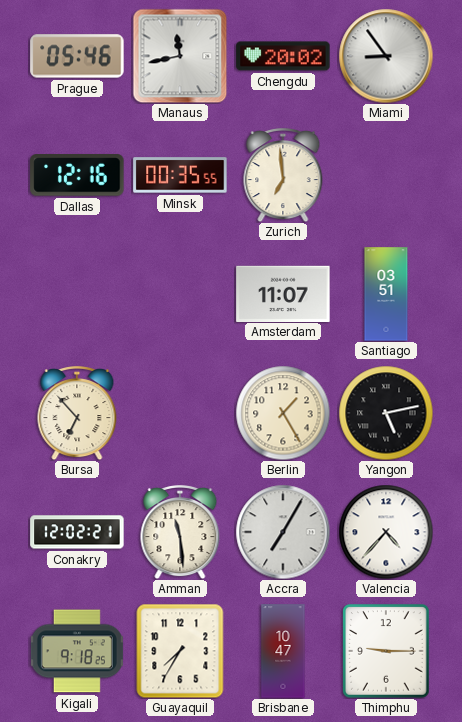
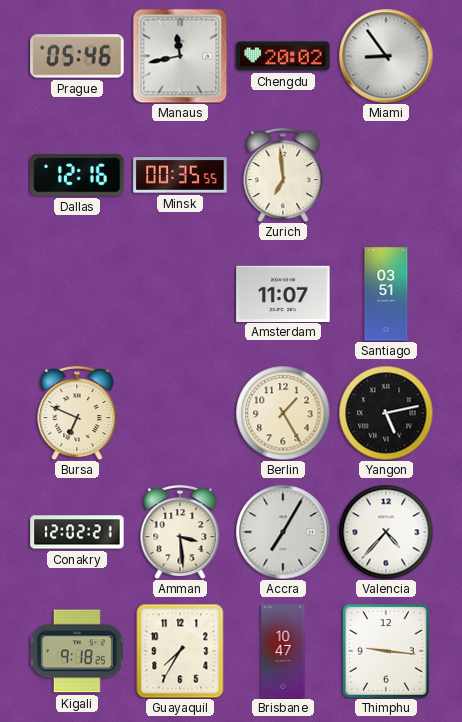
Bursa: 6:53 -> 6:49
Amman: 11:29 -> 3:29
Thimphu: 9:15 -> 9:16
